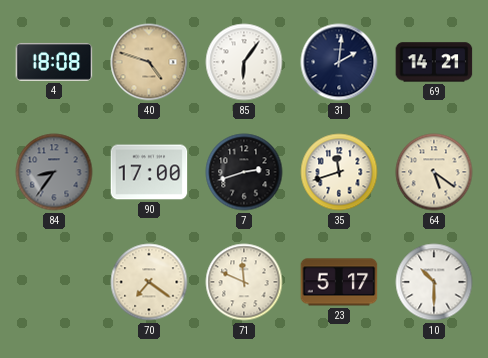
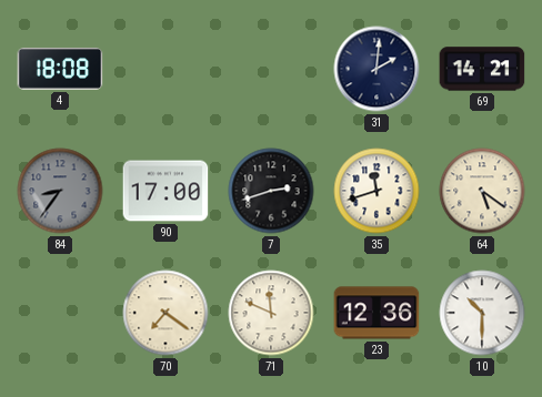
40: 4:48 -> none
85: 6:06 -> none
23: 5:17 -> 12:36
